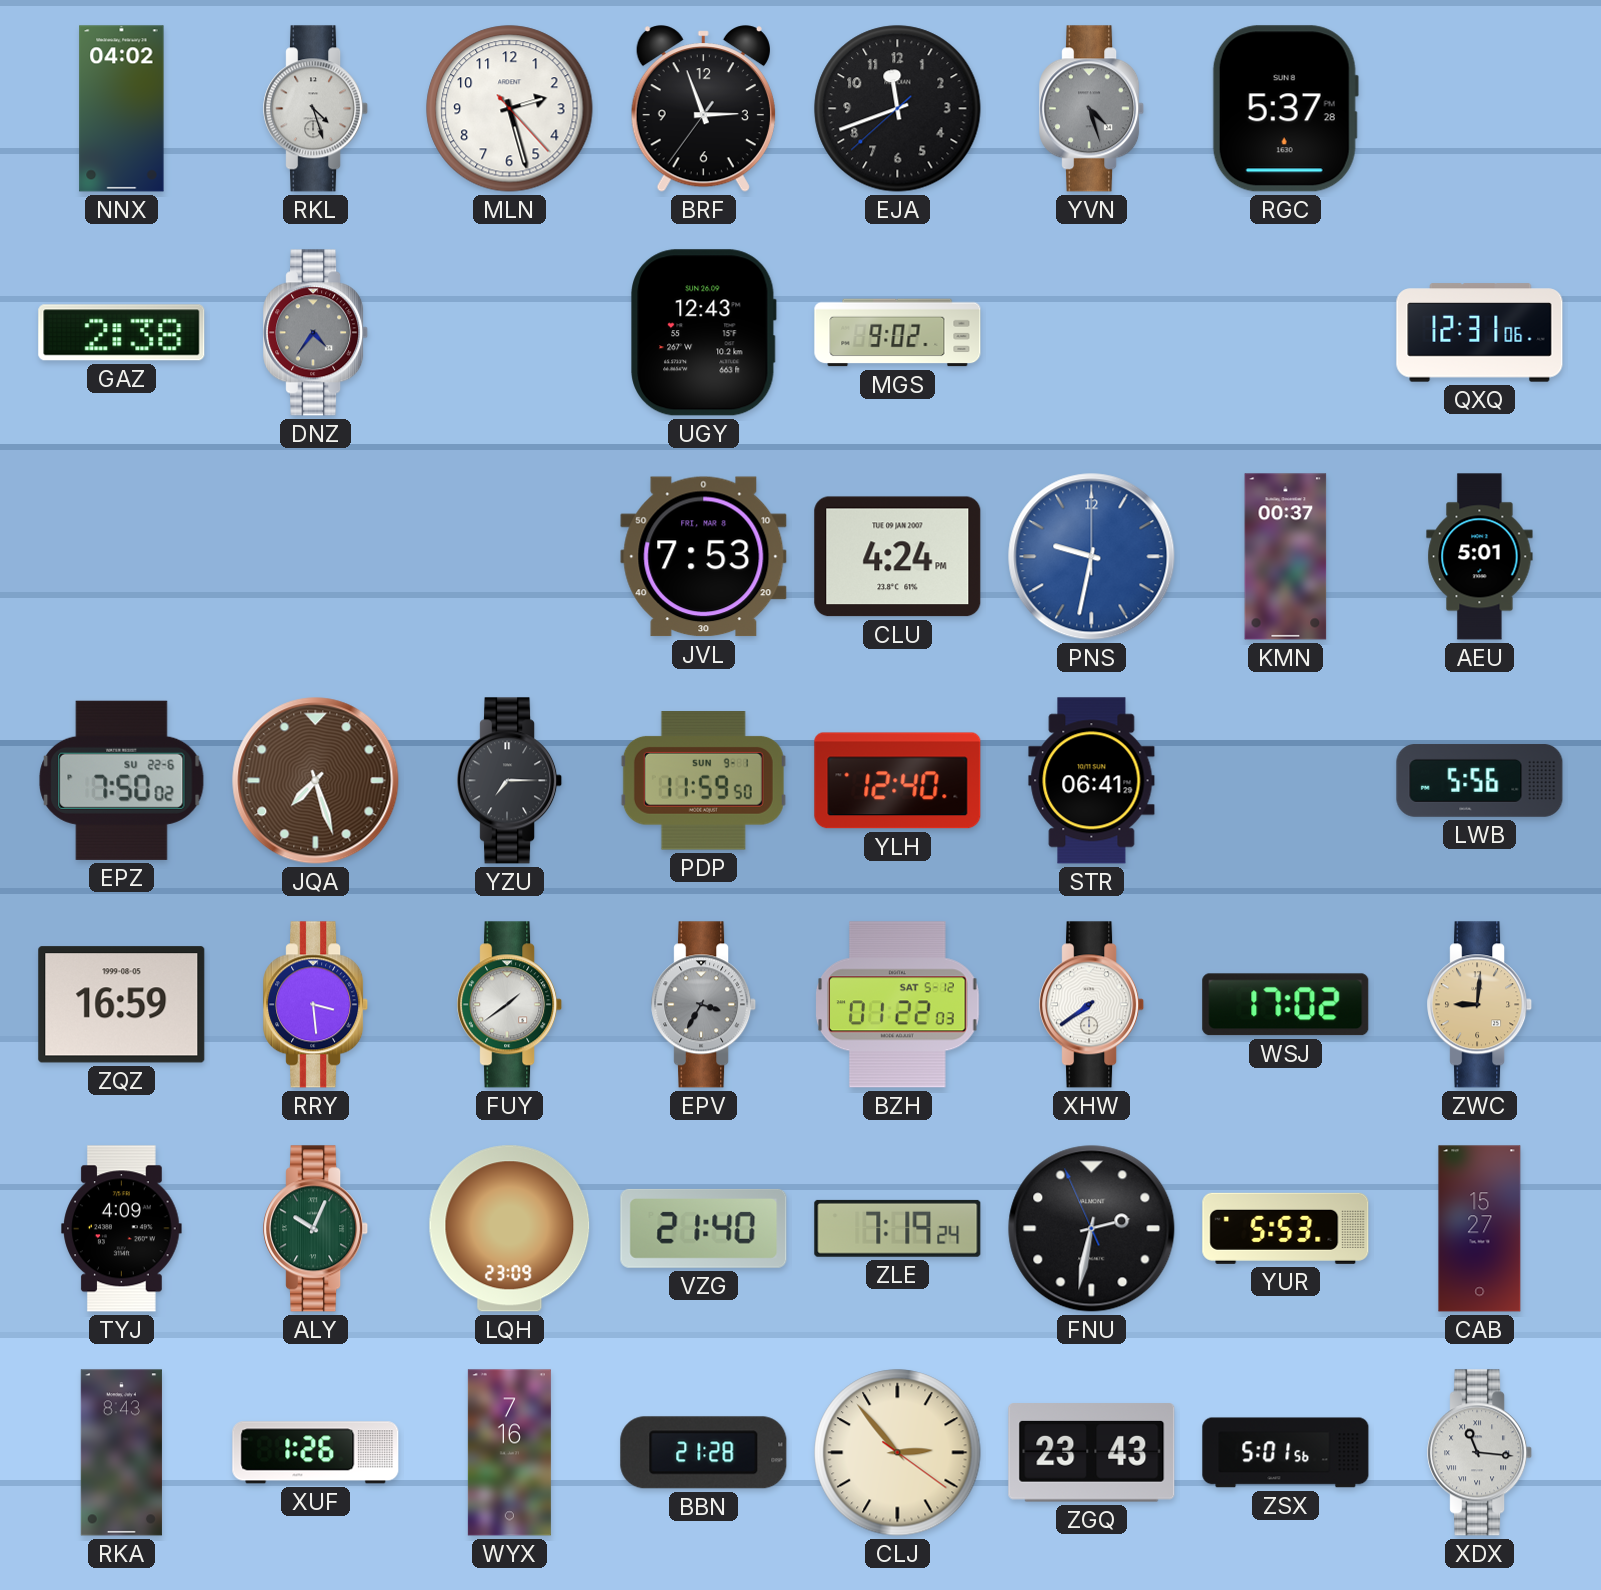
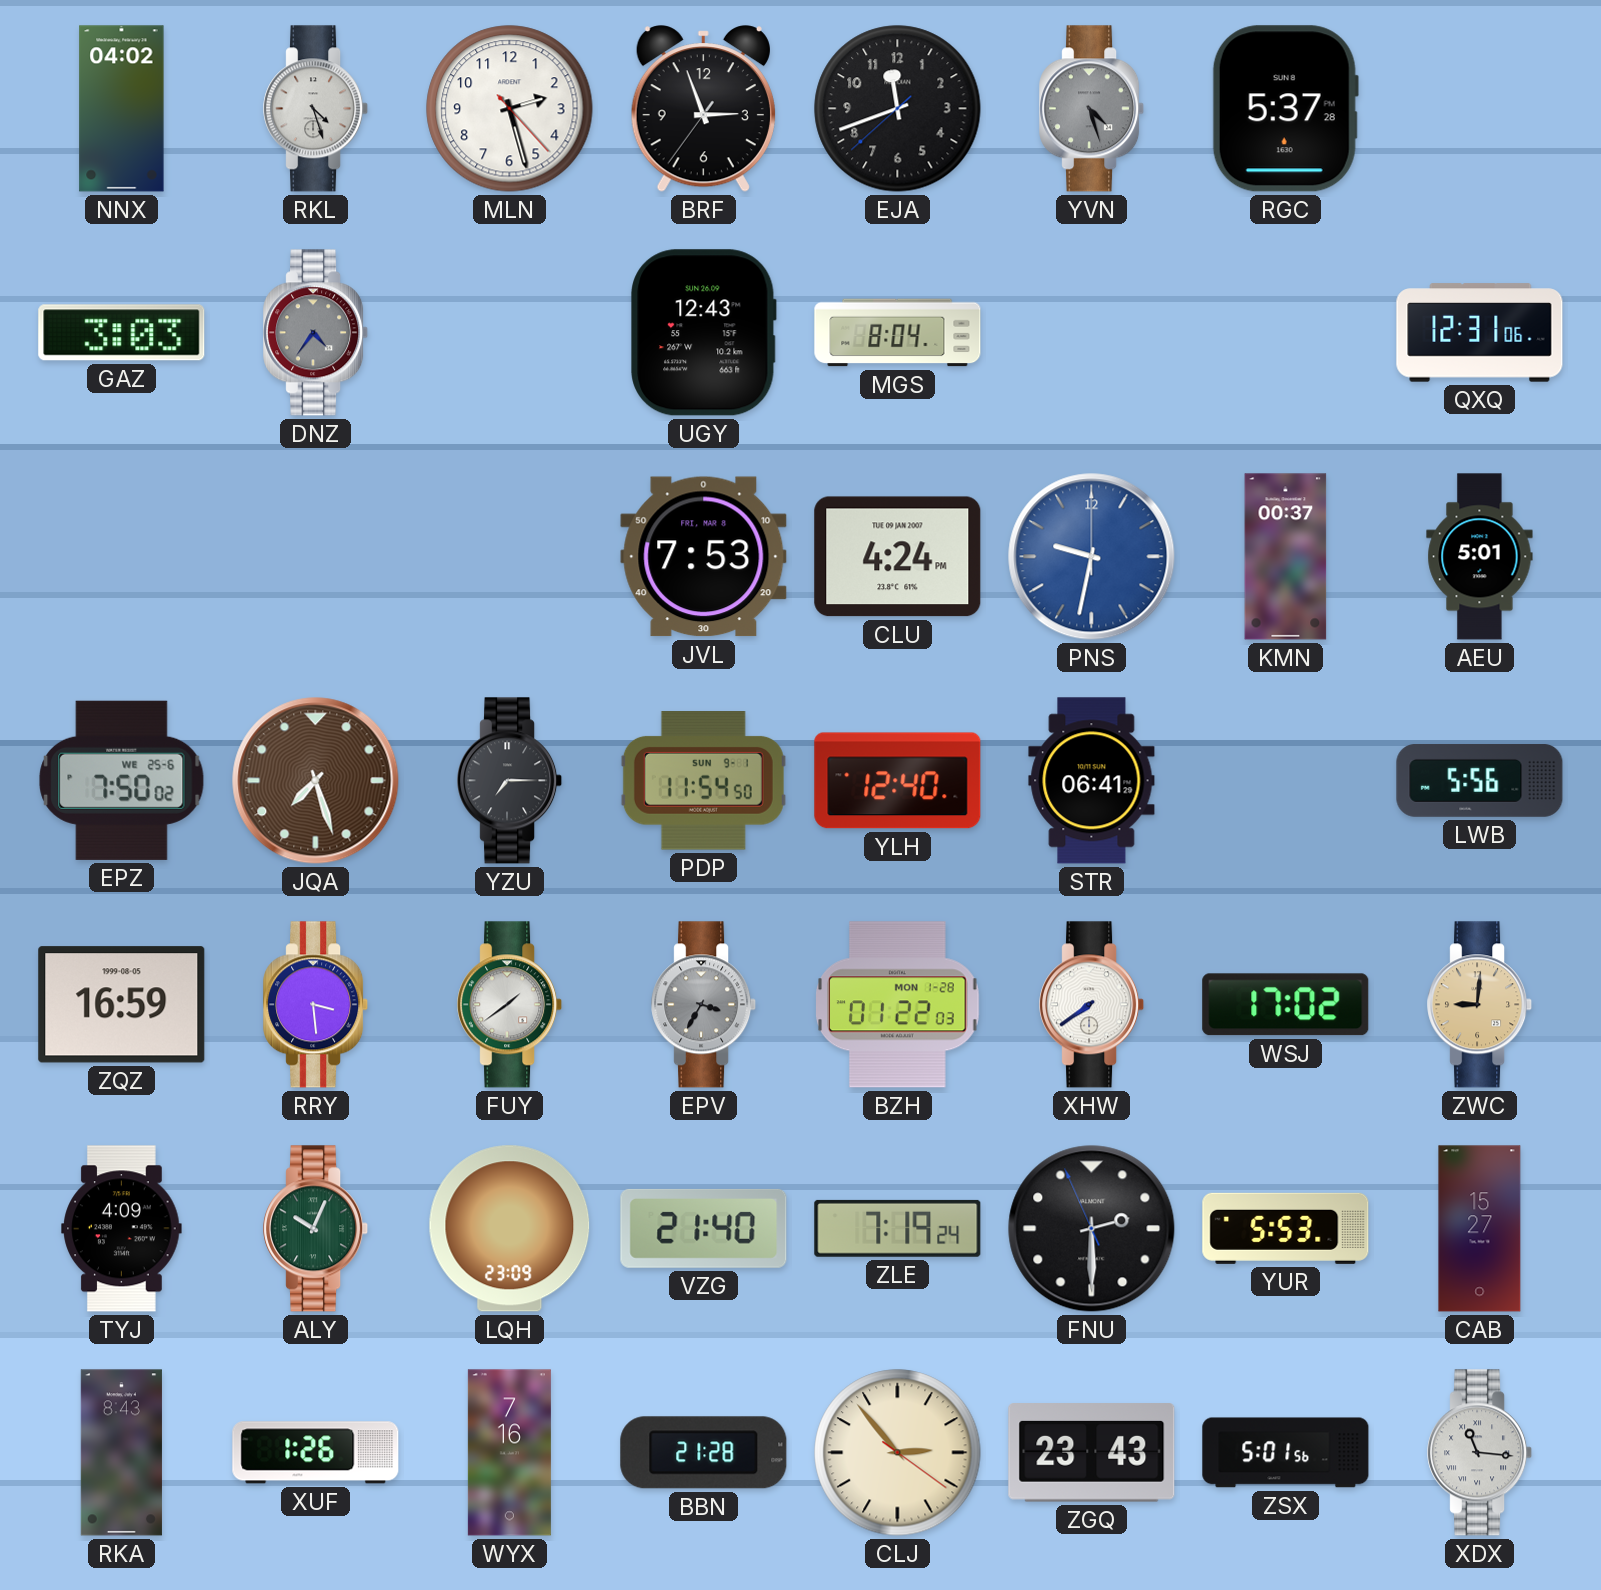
GAZ: 2:38 -> 3:03
MGS: 9:02 -> 8:04
EPZ date: SU 22-6 -> WE 25-6
PDP: 11:59 -> 11:54
BZH date: SAT 5-12 -> MON 1-28
FNU: 2:31 -> 2:29
